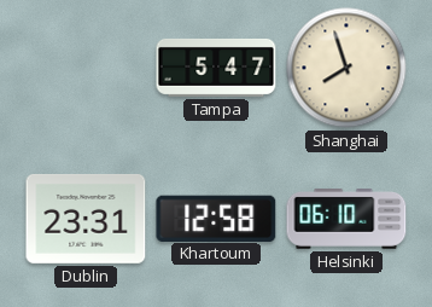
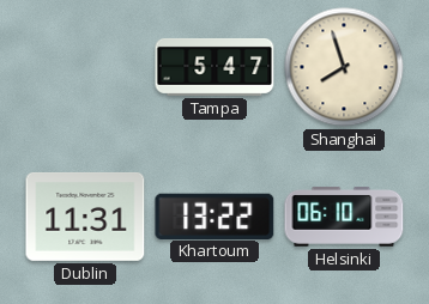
Dublin: 23:31 -> 11:31
Khartoum: 12:58 -> 13:22
